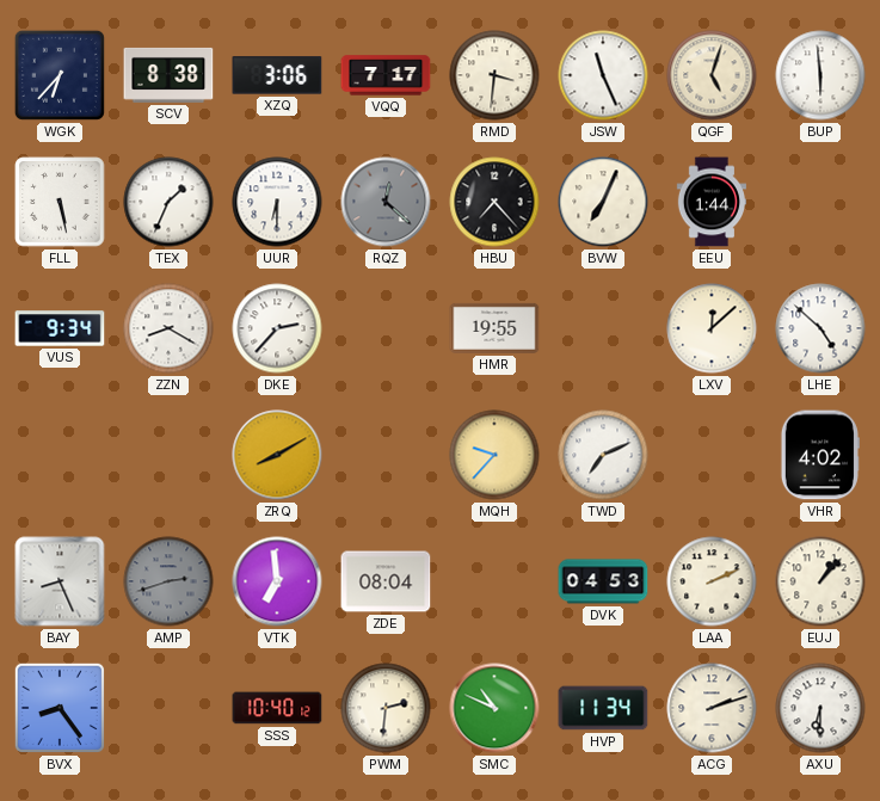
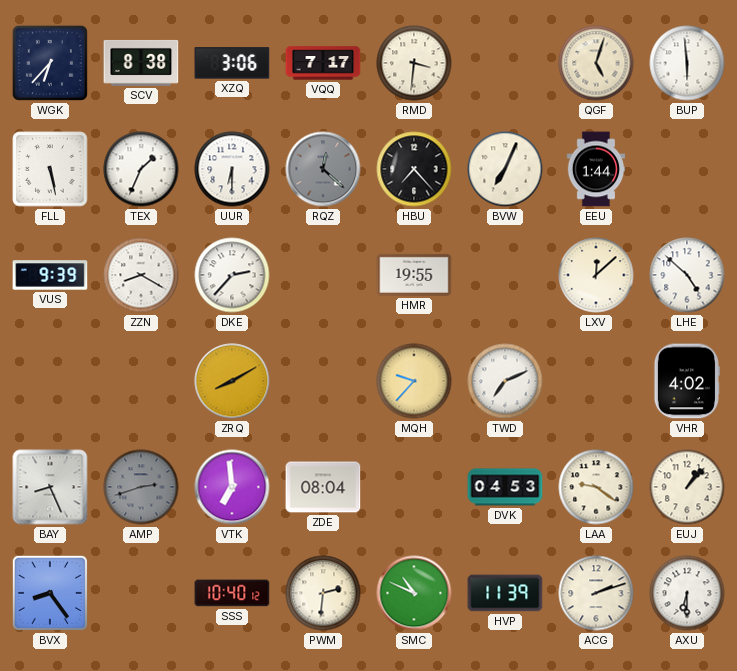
JSW: 11:26 -> none
VUS: 9:34 -> 9:39
LAA: 2:11 -> 9:21
HVP: 11:34 -> 11:39
